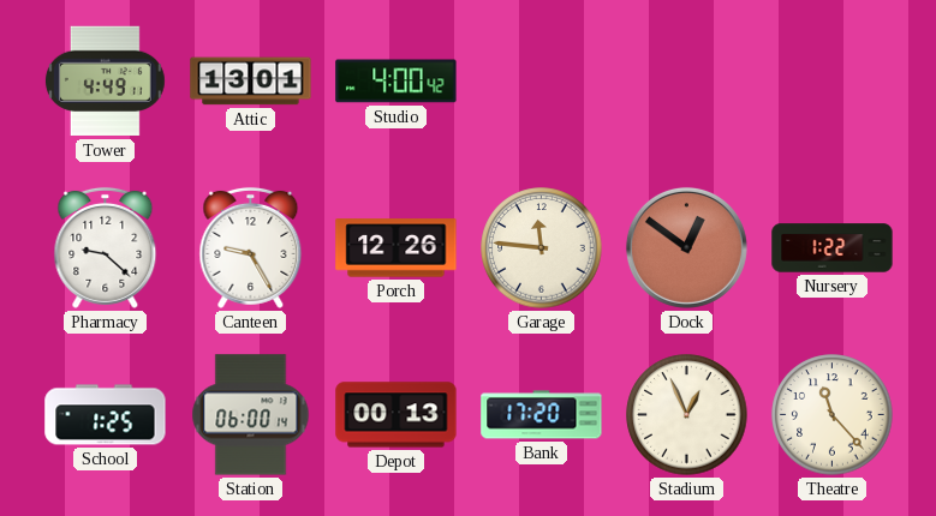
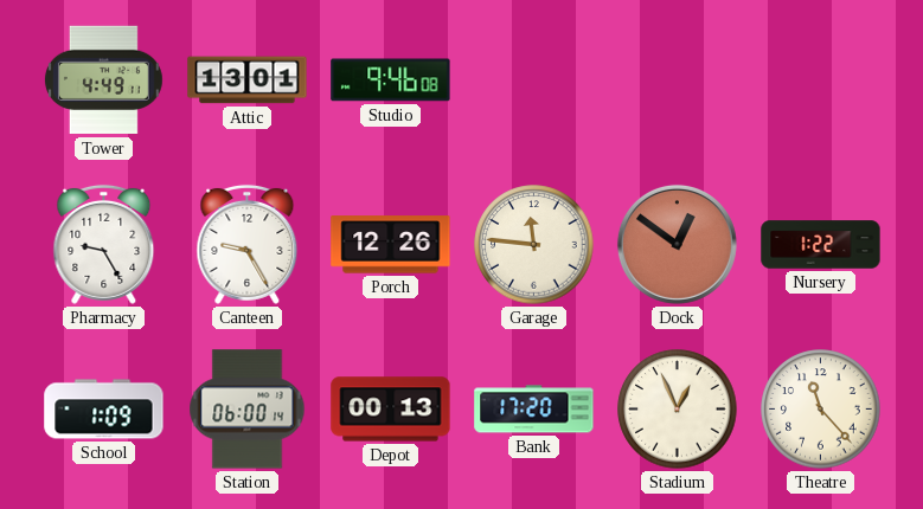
Studio: 4:00 -> 9:46
Pharmacy: 9:22 -> 9:25
School: 1:25 -> 1:09
